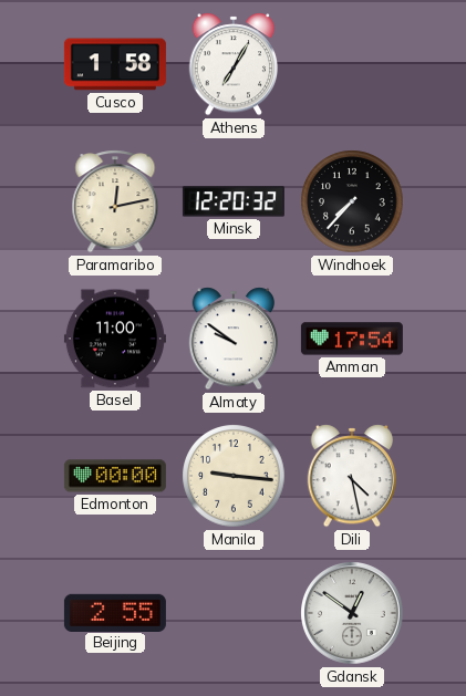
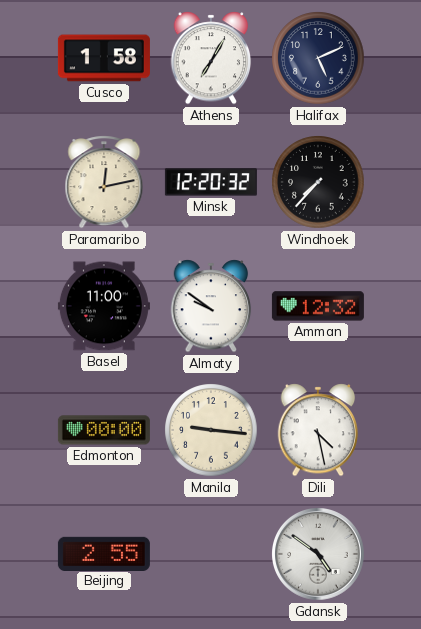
Halifax: none -> 5:11
Amman: 17:54 -> 12:32
Gdansk: 12:51 -> 4:51
